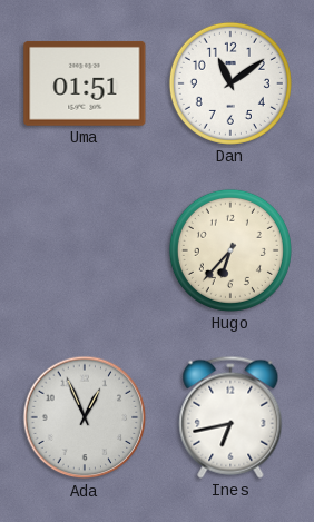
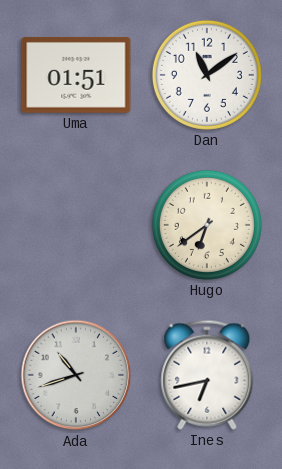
Hugo: 6:37 -> 6:39
Ada: 12:56 -> 10:42
